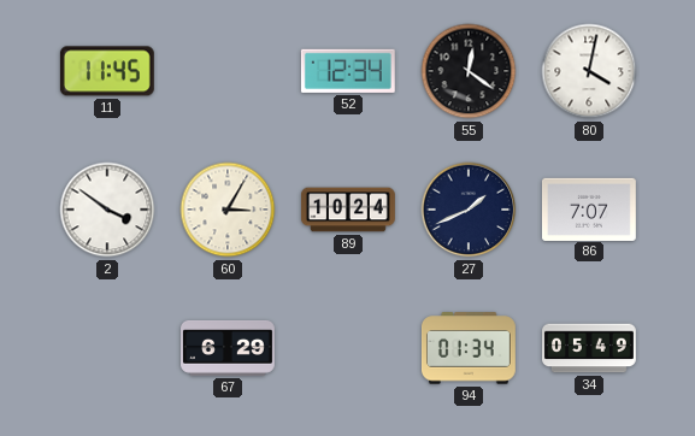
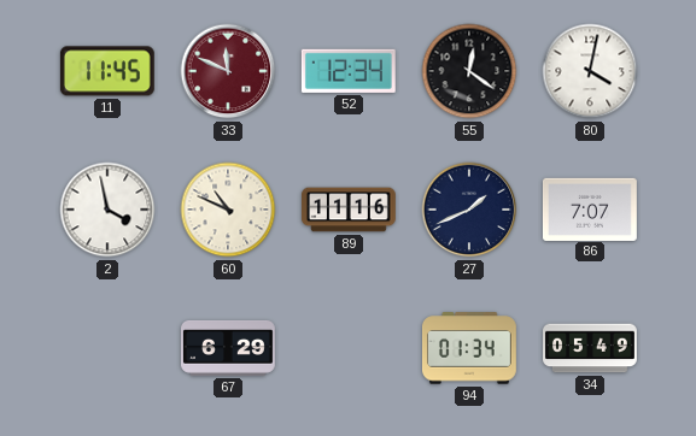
33: none -> 11:49
2: 3:51 -> 3:58
60: 3:05 -> 10:49
89: 10:24 -> 11:16
